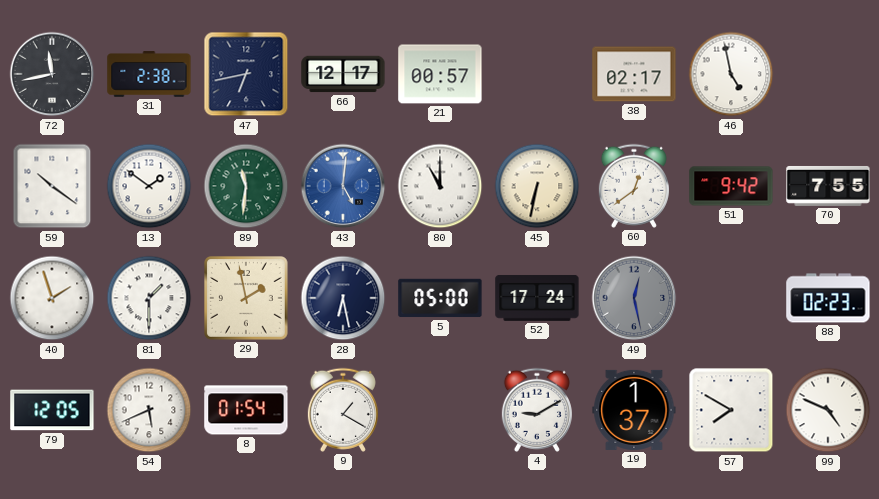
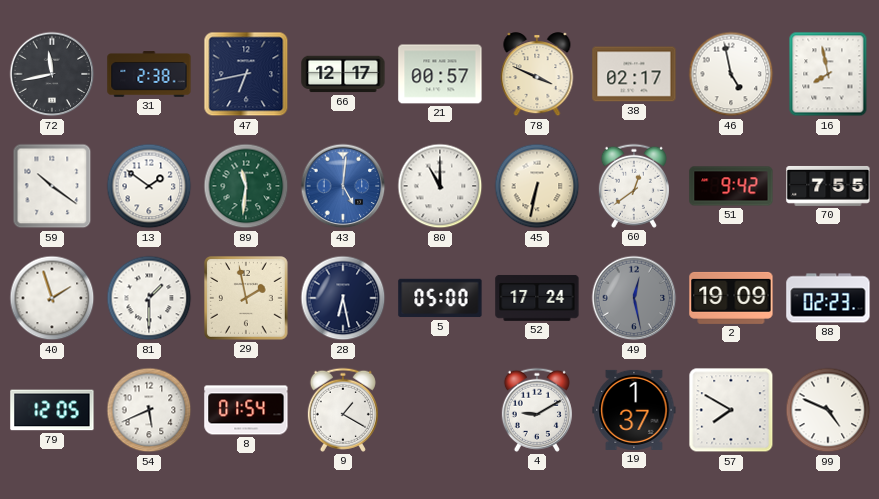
78: none -> 3:49
16: none -> 7:58
2: none -> 19:09
